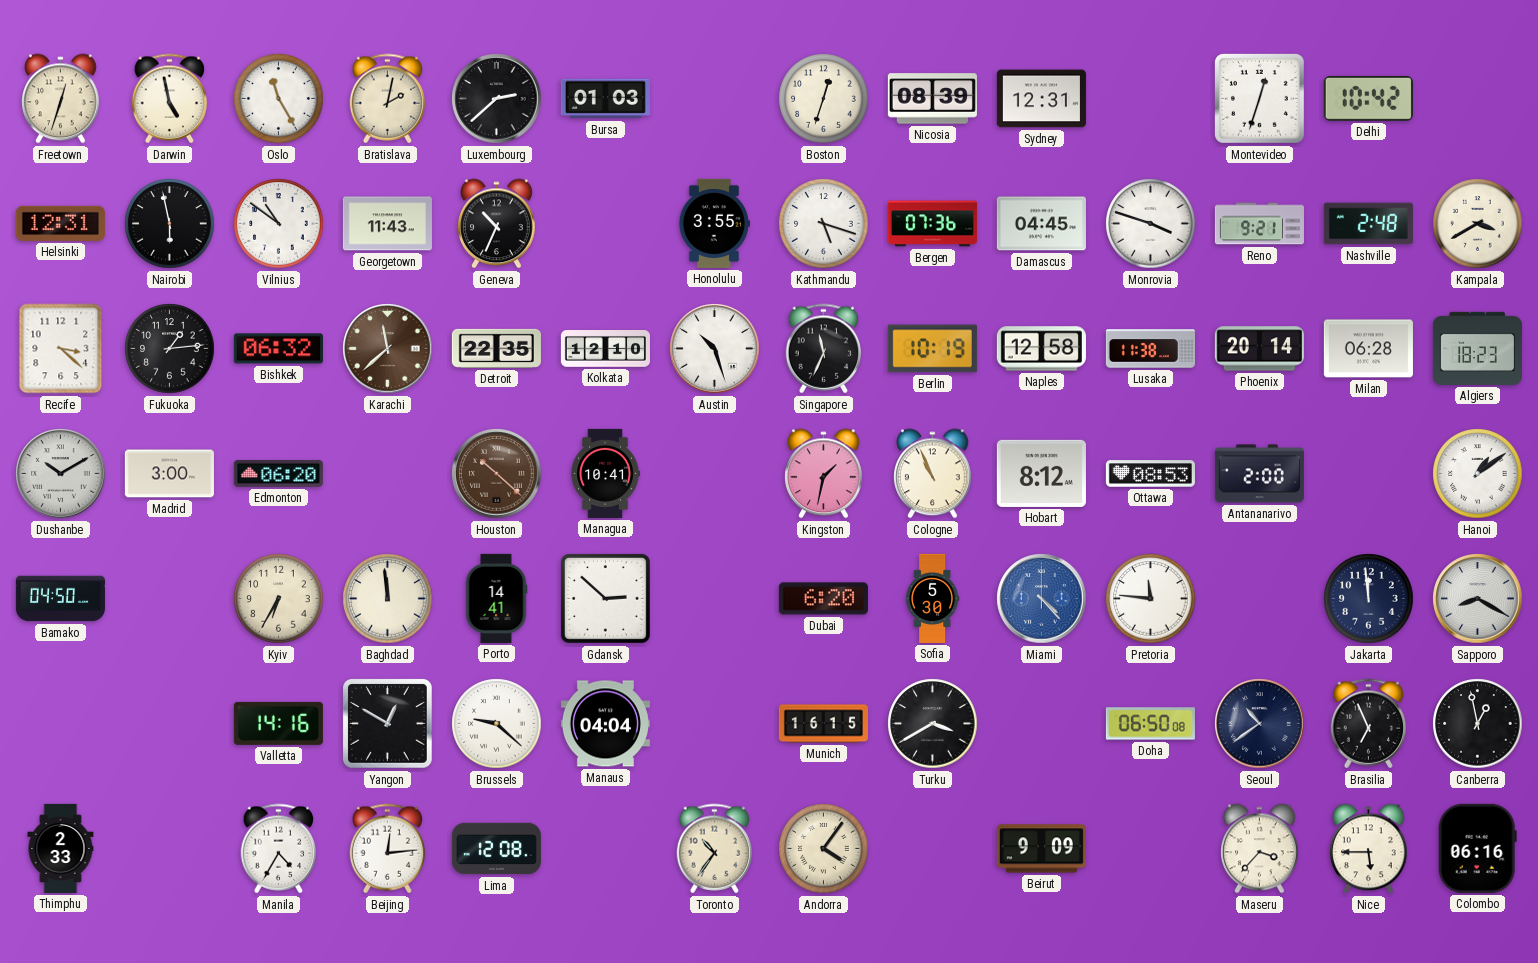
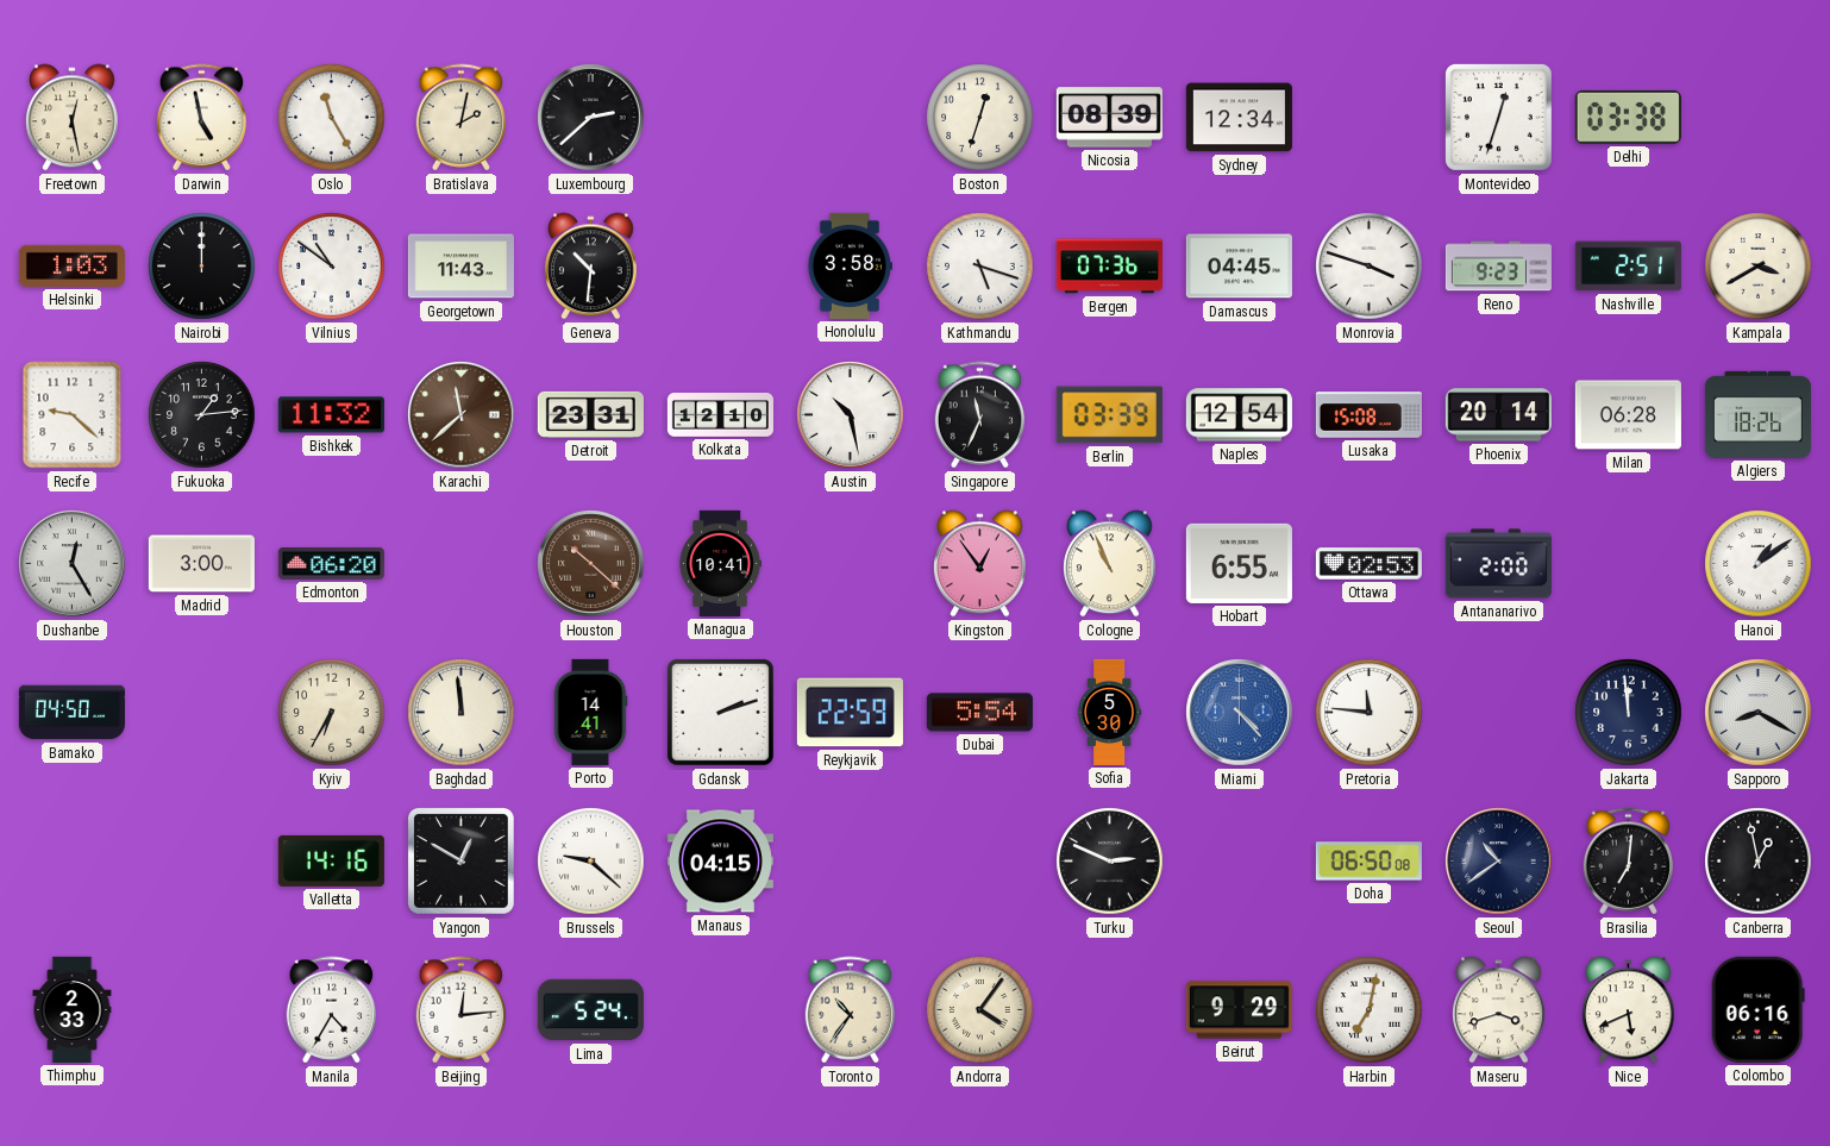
Freetown: 12:33 -> 12:28
Bursa: 01:03 -> none
Sydney: 12:31 -> 12:34
Delhi: 10:42 -> 03:38
Helsinki: 12:31 -> 1:03
Nairobi: 5:58 -> 12:00
Geneva: 10:34 -> 10:31
Honolulu: 3:55 -> 3:58
Reno: 9:21 -> 9:23
Nashville: 2:48 -> 2:51
Recife: 3:22 -> 9:22
Bishkek: 06:32 -> 11:32
Detroit: 22:35 -> 23:31
Austin: 10:27 -> 10:28
Berlin: 10:19 -> 03:39
Naples: 12:58 -> 12:54
Lusaka: 11:38 -> 15:08
Algiers: 18:23 -> 18:26
Dushanbe: 10:10 -> 12:25
Kingston: 1:32 -> 12:54
Hobart: 8:12 -> 6:55
Ottawa: 08:53 -> 02:53
Gdansk: 2:52 -> 2:12
Reykjavik: none -> 22:59
Dubai: 6:20 -> 5:54
Manaus: 04:04 -> 04:15
Munich: 16:15 -> none
Turku: 3:40 -> 2:49
Brasilia: 6:56 -> 7:01
Lima: 12:08 -> 5:24
Beirut: 9:09 -> 9:29
Harbin: none -> 7:02
Maseru: 3:37 -> 3:42
Nice: 5:45 -> 5:41
